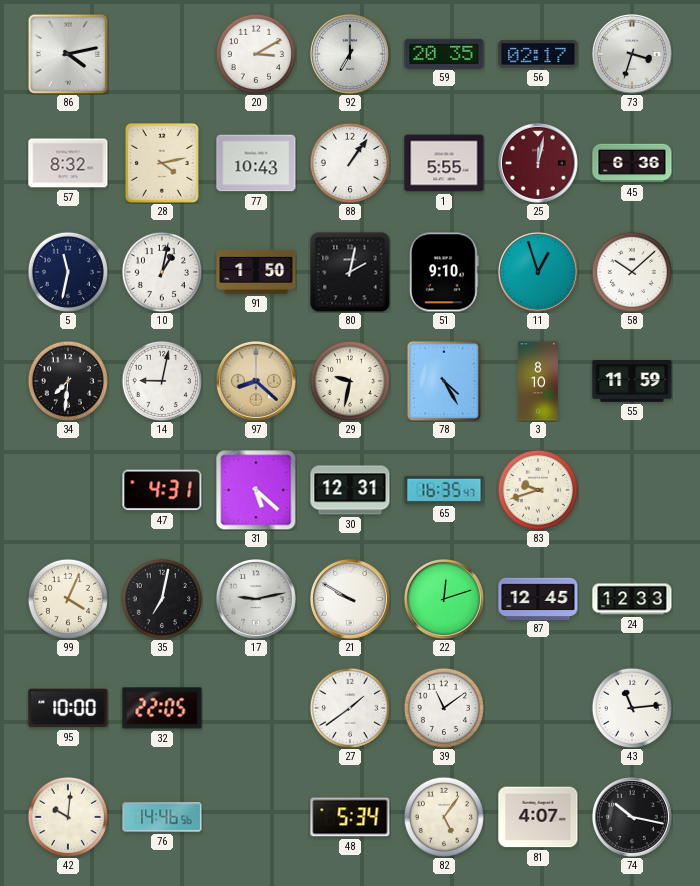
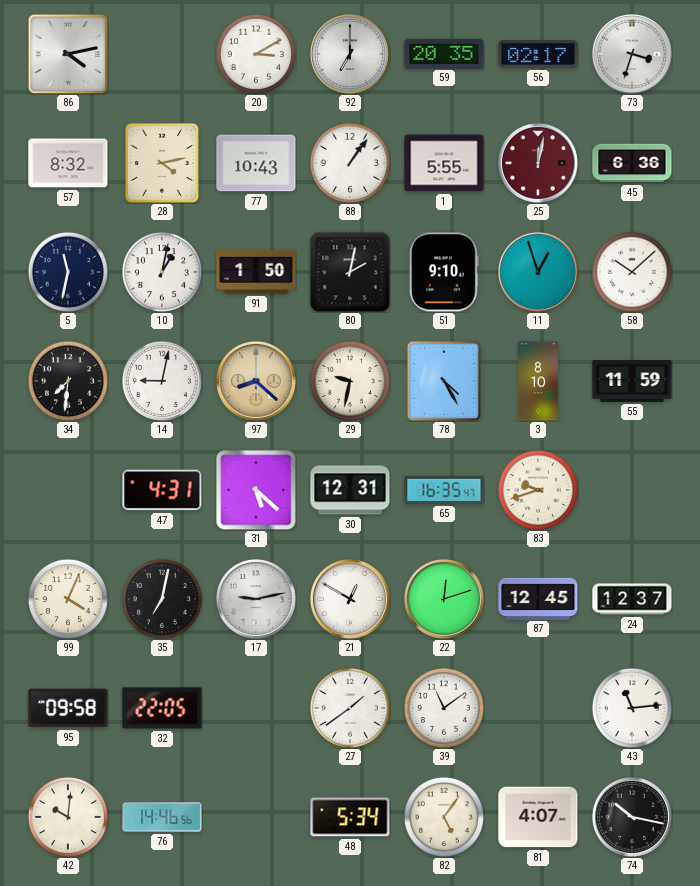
21: 9:50 -> 12:50
24: 12:33 -> 12:37
95: 10:00 -> 09:58
